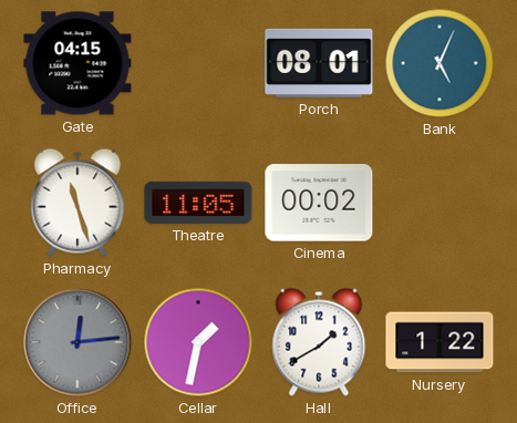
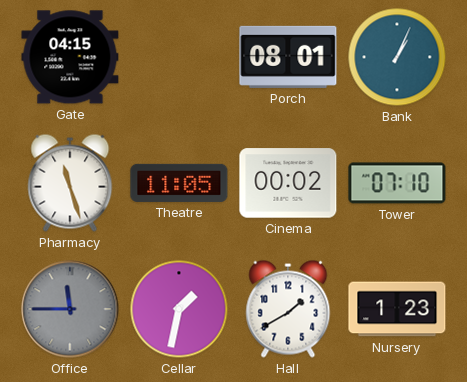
Bank: 5:04 -> 1:04
Tower: none -> 07:10
Office: 12:14 -> 11:45
Nursery: 1:22 -> 1:23
